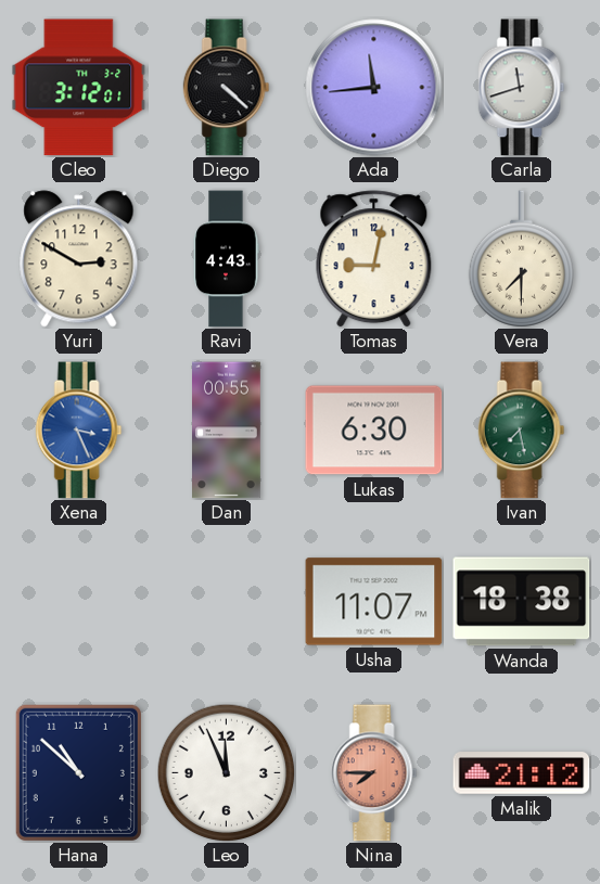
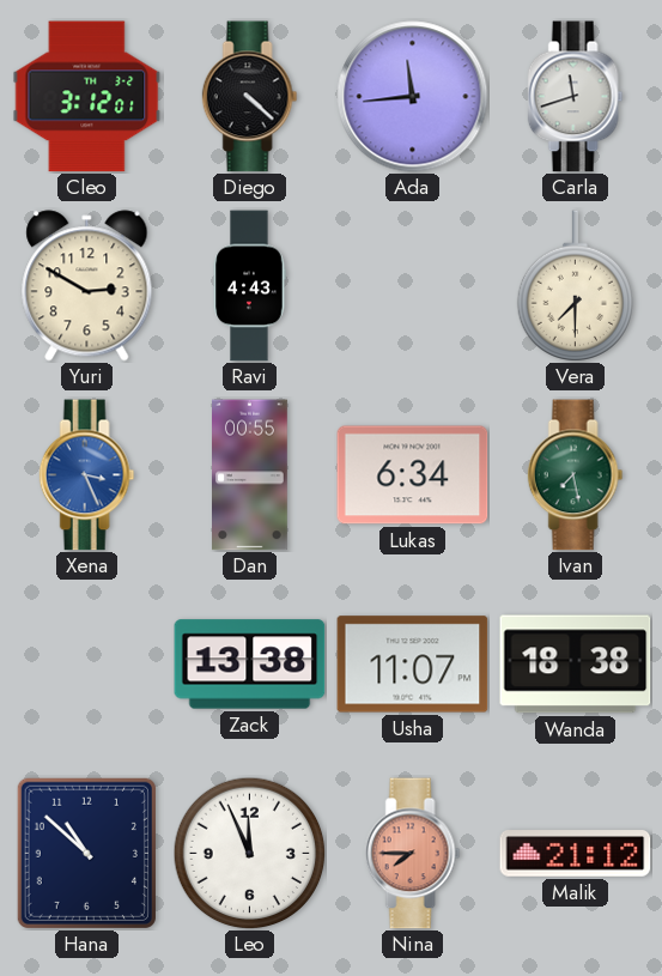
Tomas: 9:02 -> none
Lukas: 6:30 -> 6:34
Zack: none -> 13:38
